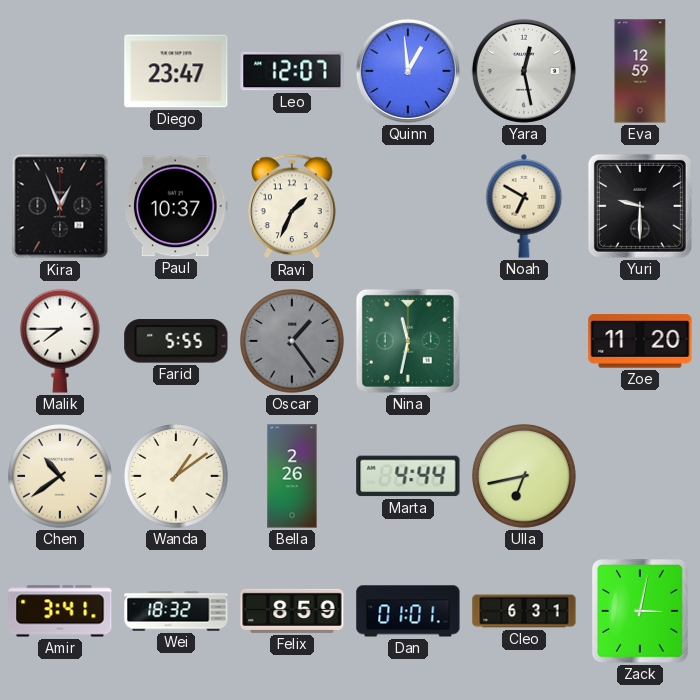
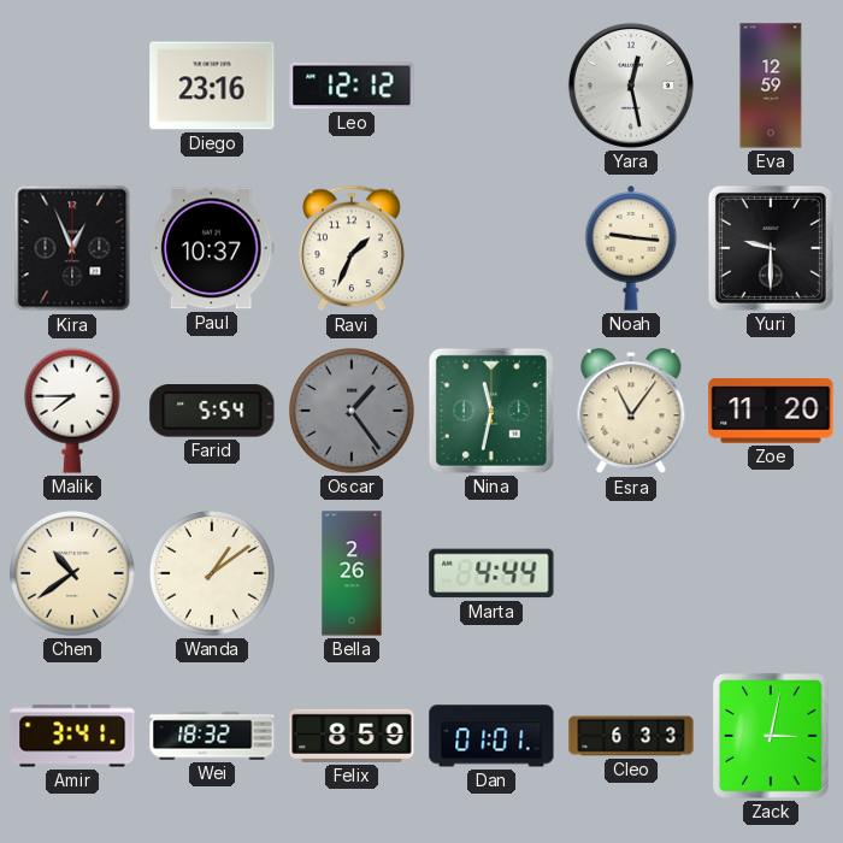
Diego: 23:47 -> 23:16
Leo: 12:07 -> 12:12
Quinn: 12:59 -> none
Noah: 6:50 -> 9:16
Farid: 5:55 -> 5:54
Esra: none -> 11:06
Ulla: 6:43 -> none
Cleo: 6:31 -> 6:33
